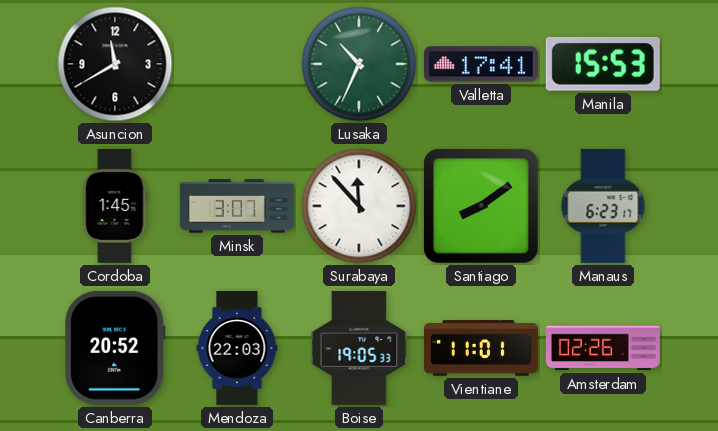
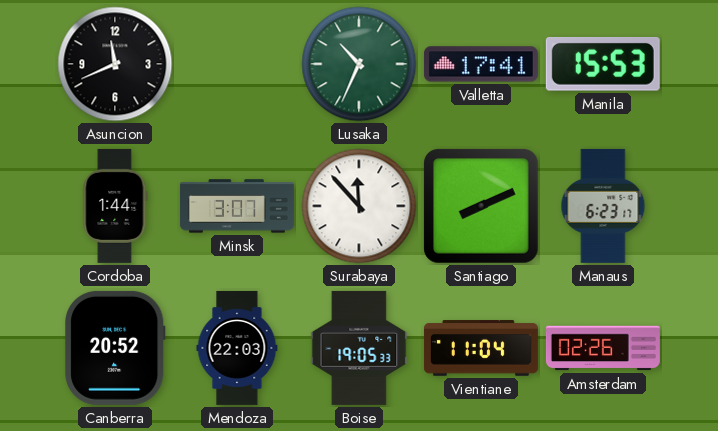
Asuncion: 11:40 -> 11:41
Cordoba: 1:45 -> 1:44
Santiago: 8:09 -> 8:11
Vientiane: 11:01 -> 11:04
